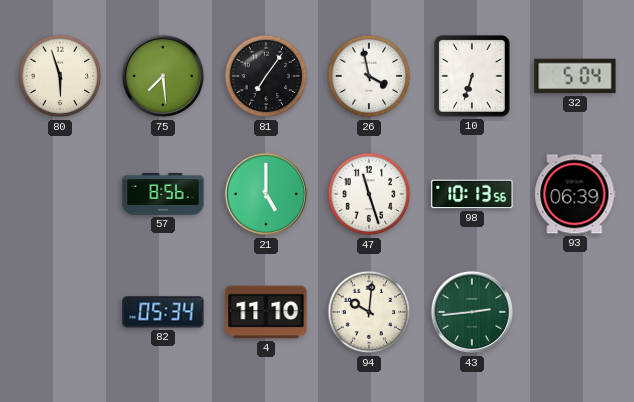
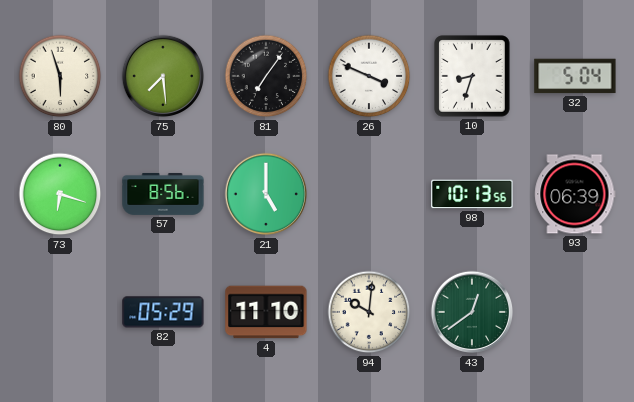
26: 3:58 -> 3:49
10: 6:33 -> 8:33
73: none -> 6:18
47: 11:27 -> none
82: 05:34 -> 05:29
43: 2:44 -> 12:39
